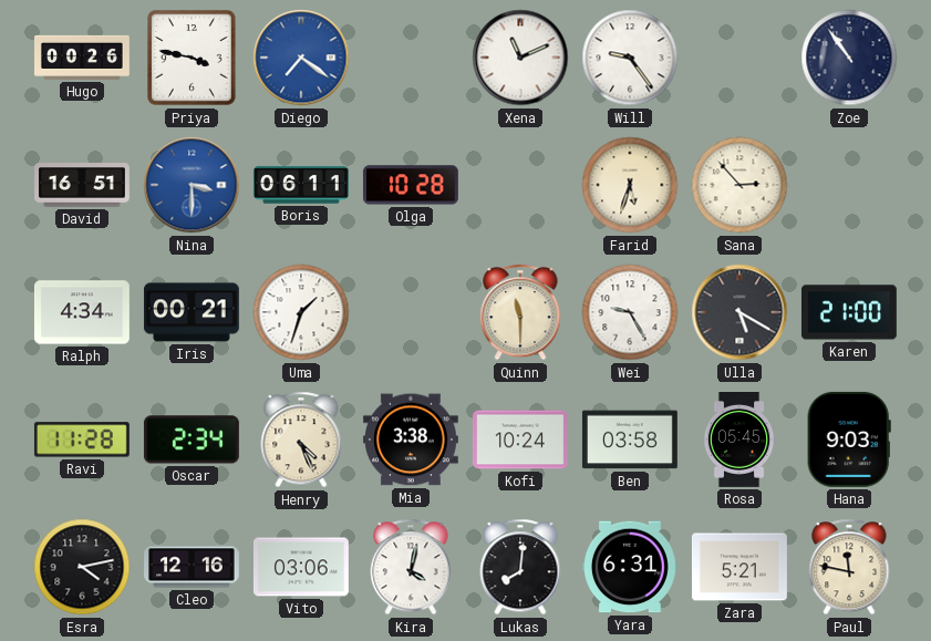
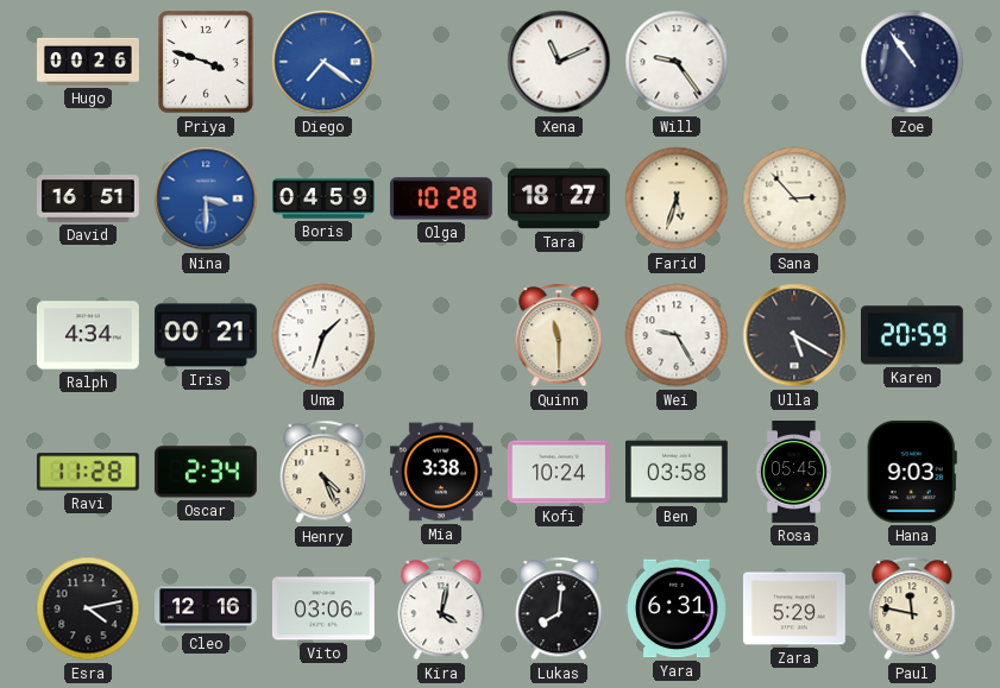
Priya: 3:47 -> 3:48
Boris: 06:11 -> 04:59
Tara: none -> 18:27
Karen: 21:00 -> 20:59
Zara: 5:21 -> 5:29
